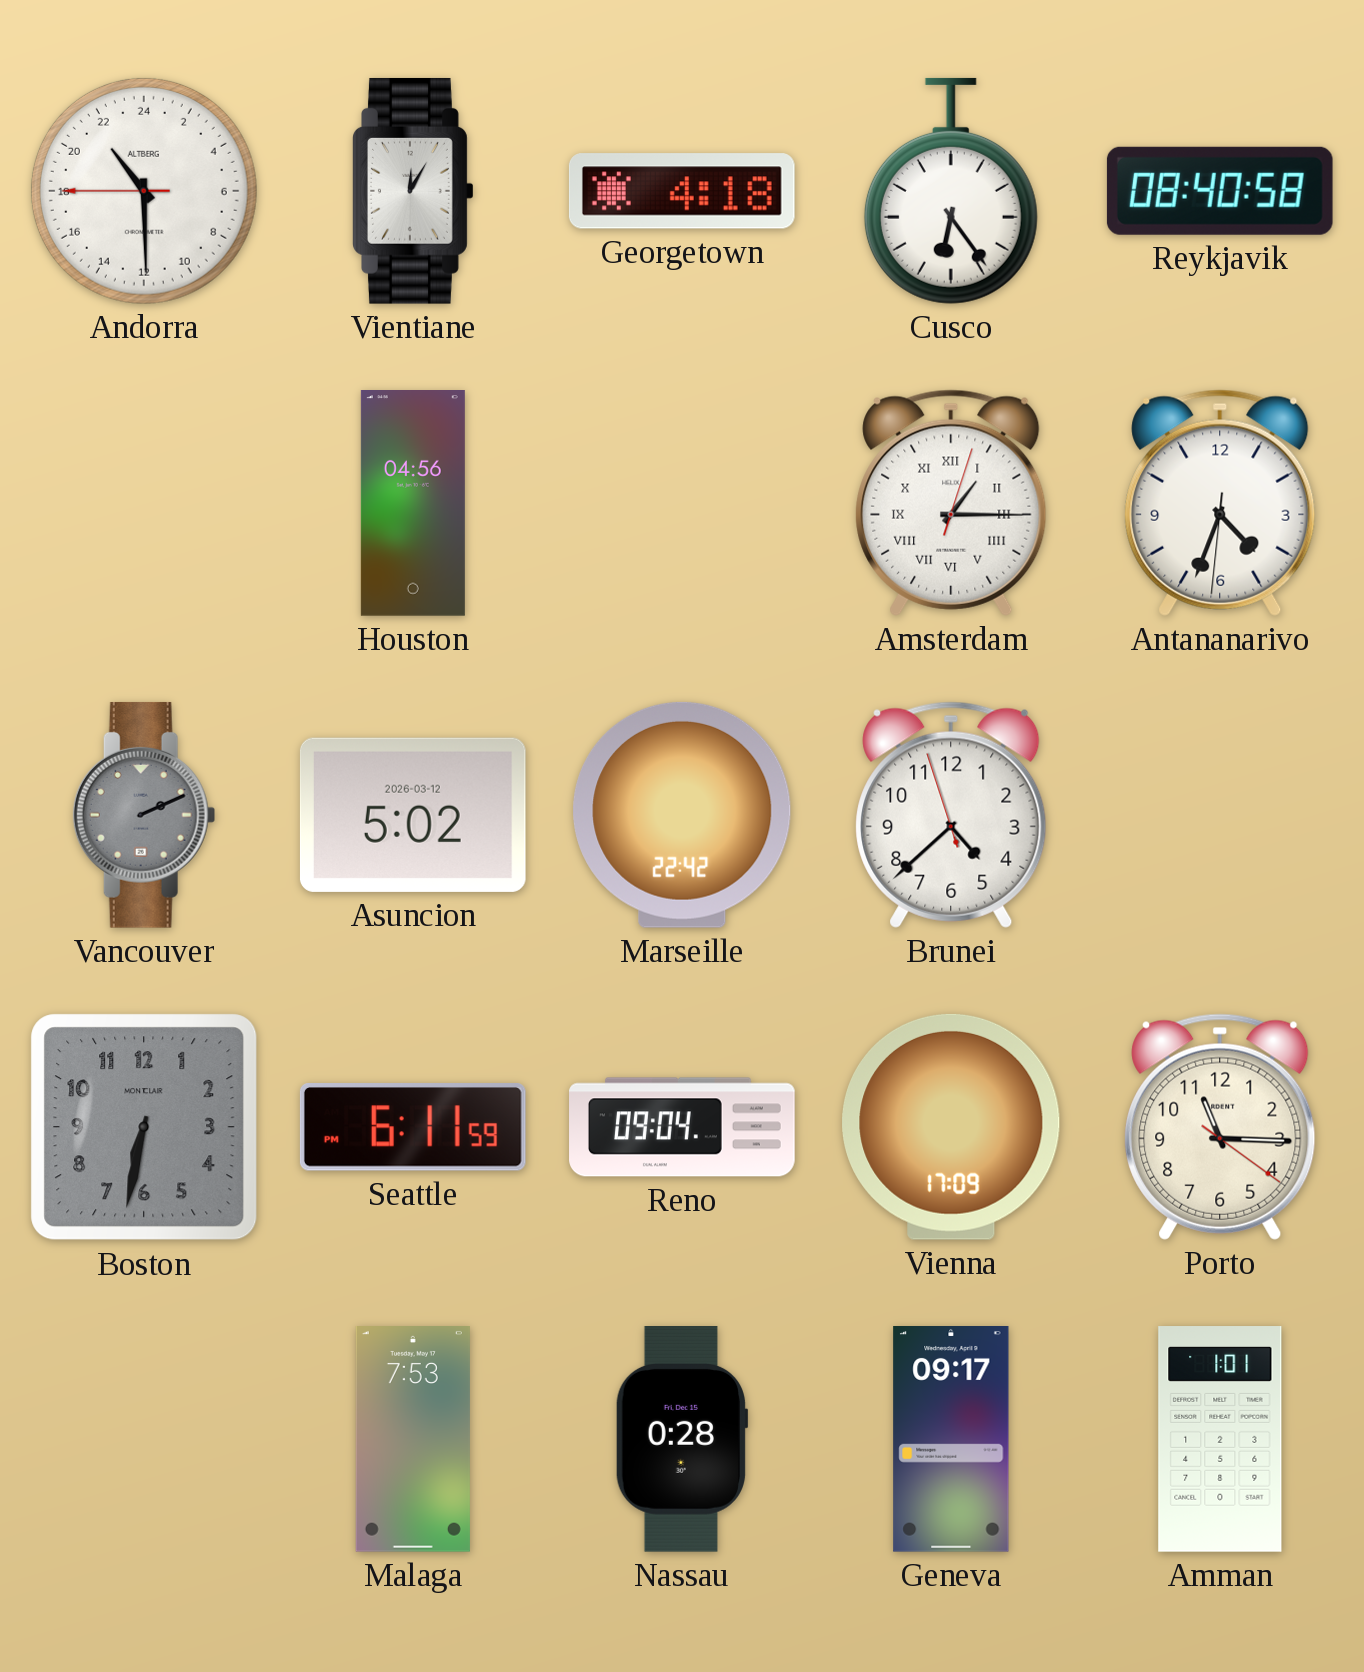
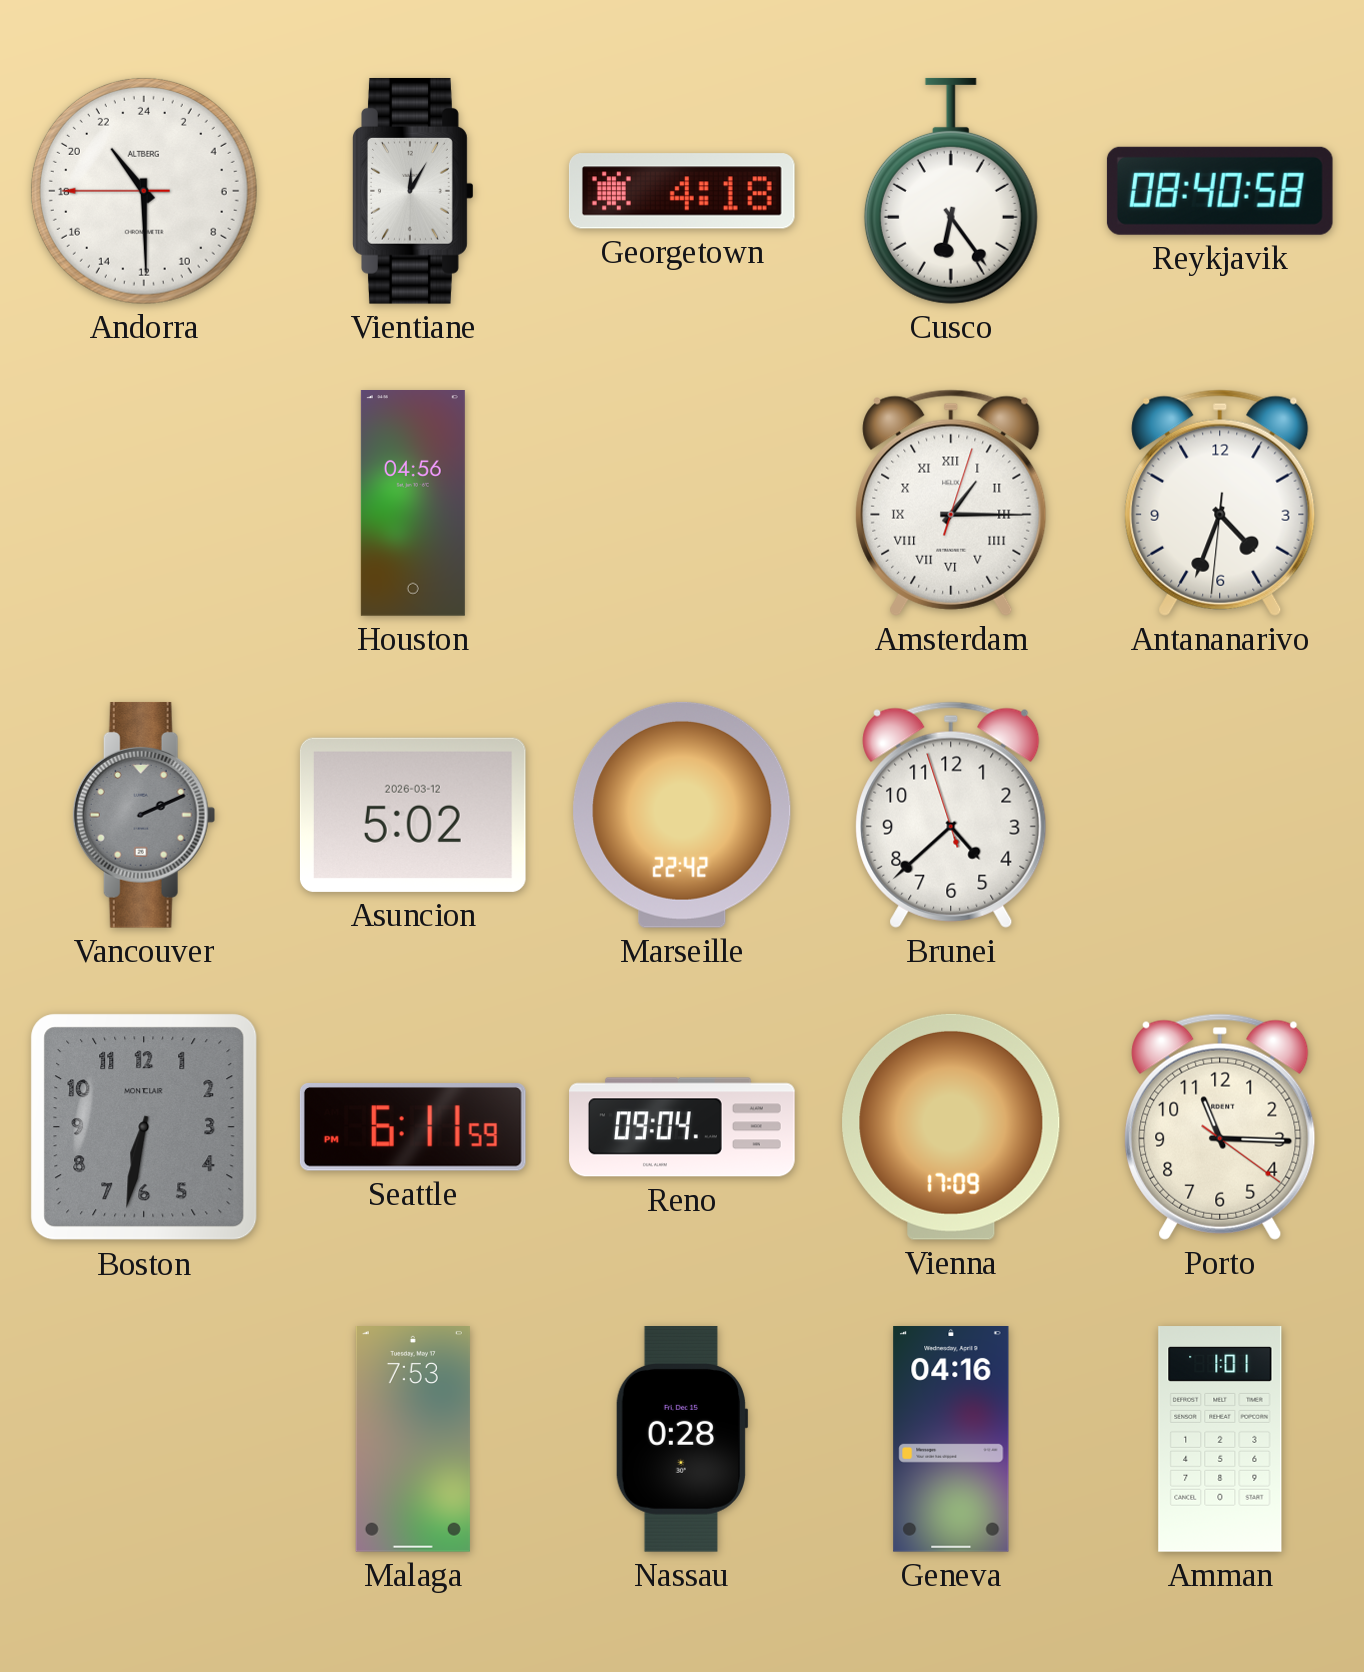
Geneva: 09:17 -> 04:16
